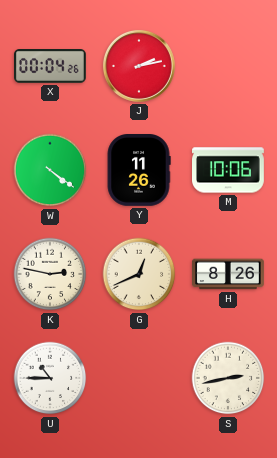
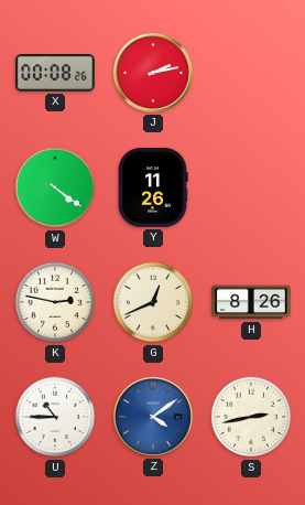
X: 00:04 -> 00:08
M: 10:06 -> none
Z: none -> 4:09
